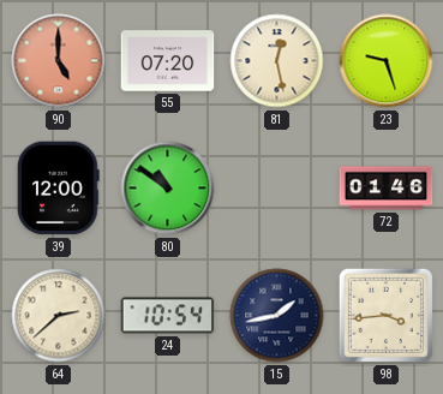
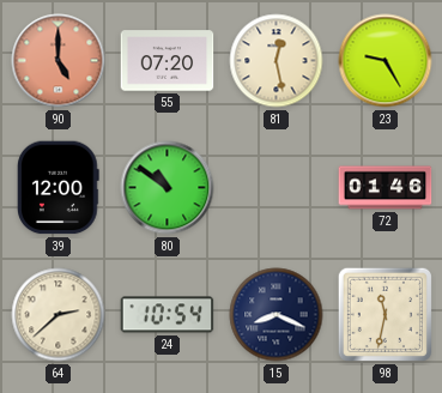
23: 9:27 -> 9:25
15: 1:43 -> 8:19
98: 3:44 -> 11:32
